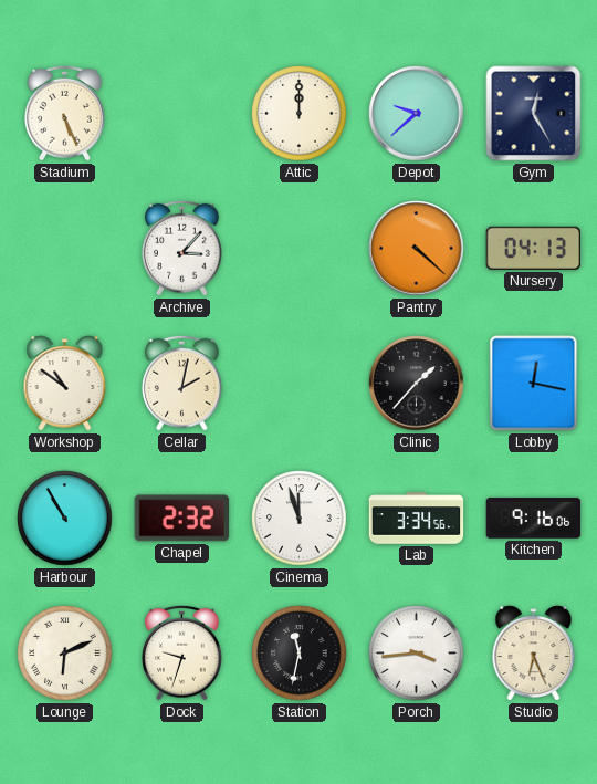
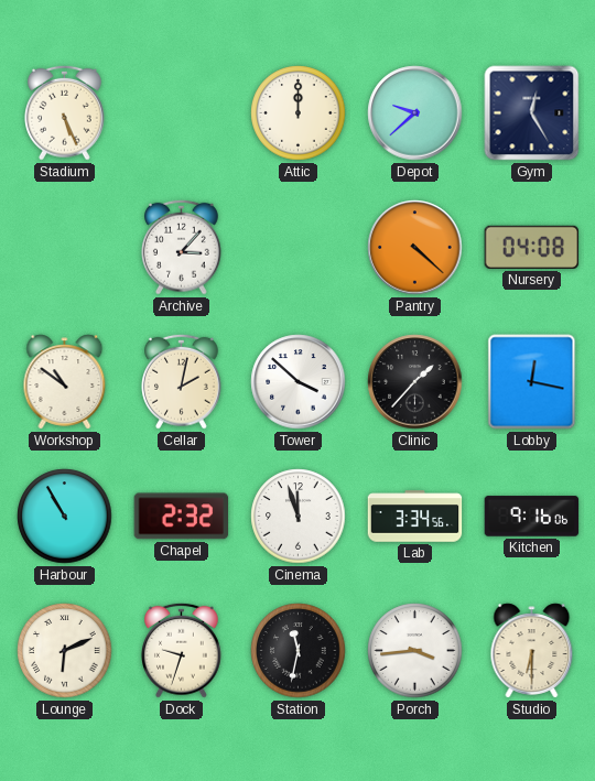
Nursery: 04:13 -> 04:08
Tower: none -> 3:52
Studio: 6:26 -> 6:30
